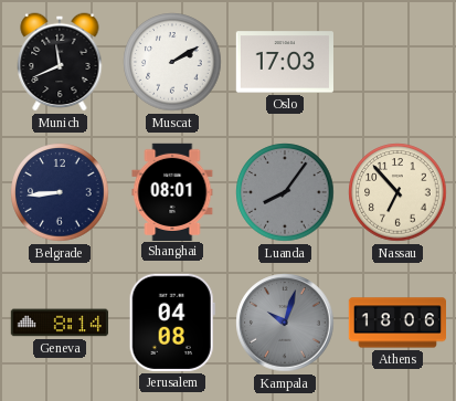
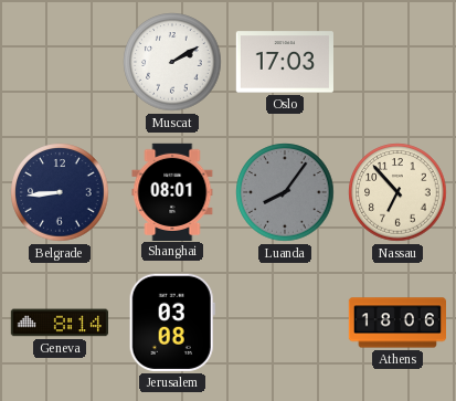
Munich: 11:41 -> none
Jerusalem: 04:08 -> 03:08
Kampala: 10:03 -> none
